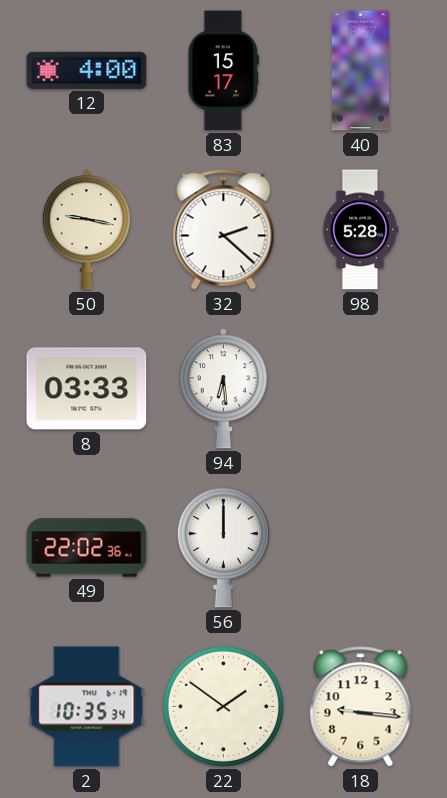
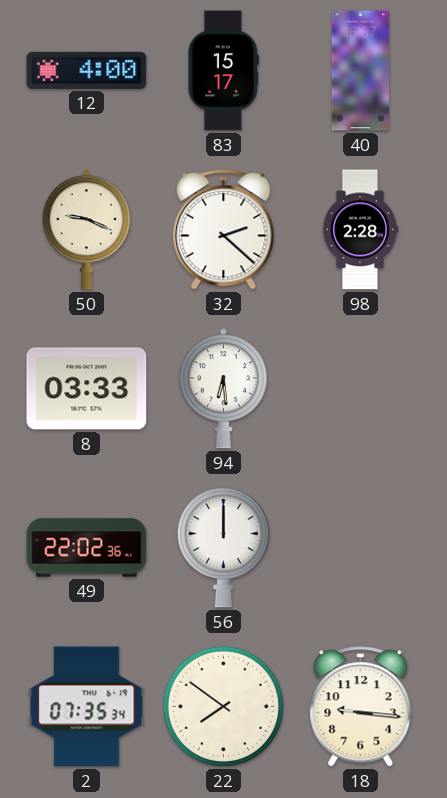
50: 9:17 -> 9:19
98: 5:28 -> 2:28
2: 10:35 -> 07:35
22: 1:51 -> 7:51
